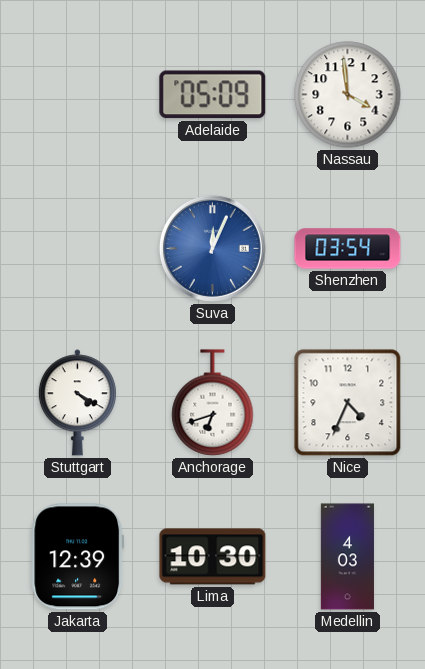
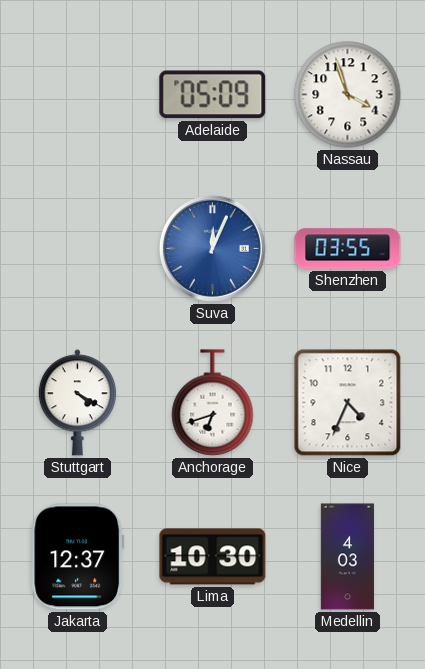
Nassau: 3:59 -> 3:57
Shenzhen: 03:54 -> 03:55
Jakarta: 12:39 -> 12:37
